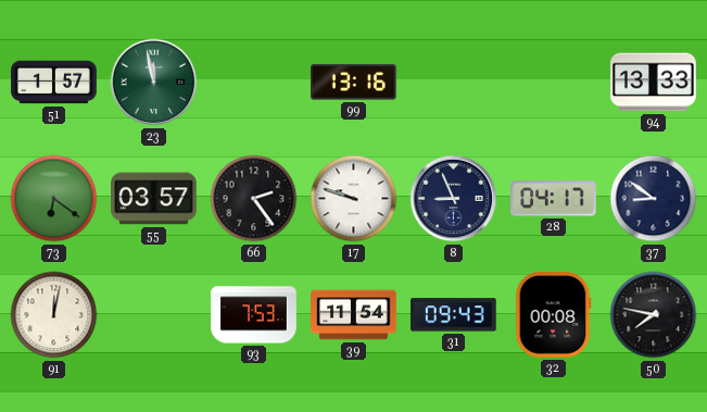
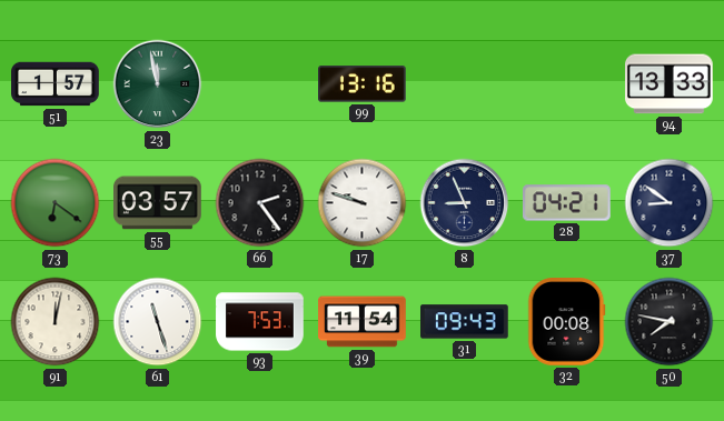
28: 04:17 -> 04:21
61: none -> 11:27
